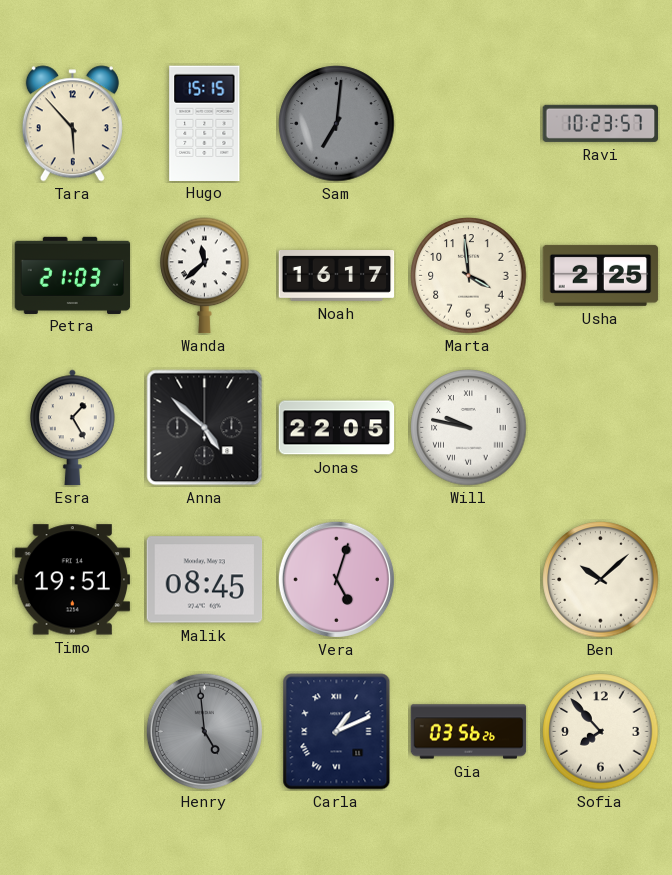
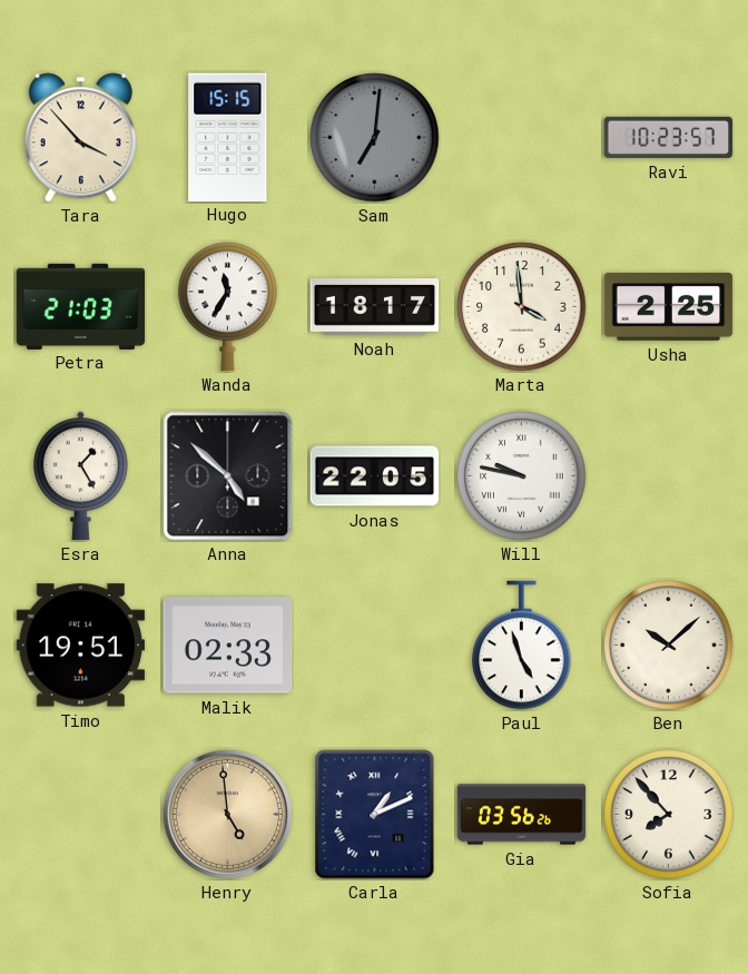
Tara: 5:53 -> 3:53
Wanda: 11:38 -> 11:35
Noah: 16:17 -> 18:17
Malik: 08:45 -> 02:33
Vera: 5:03 -> none
Paul: none -> 4:57
Henry dial: grey -> champagne
